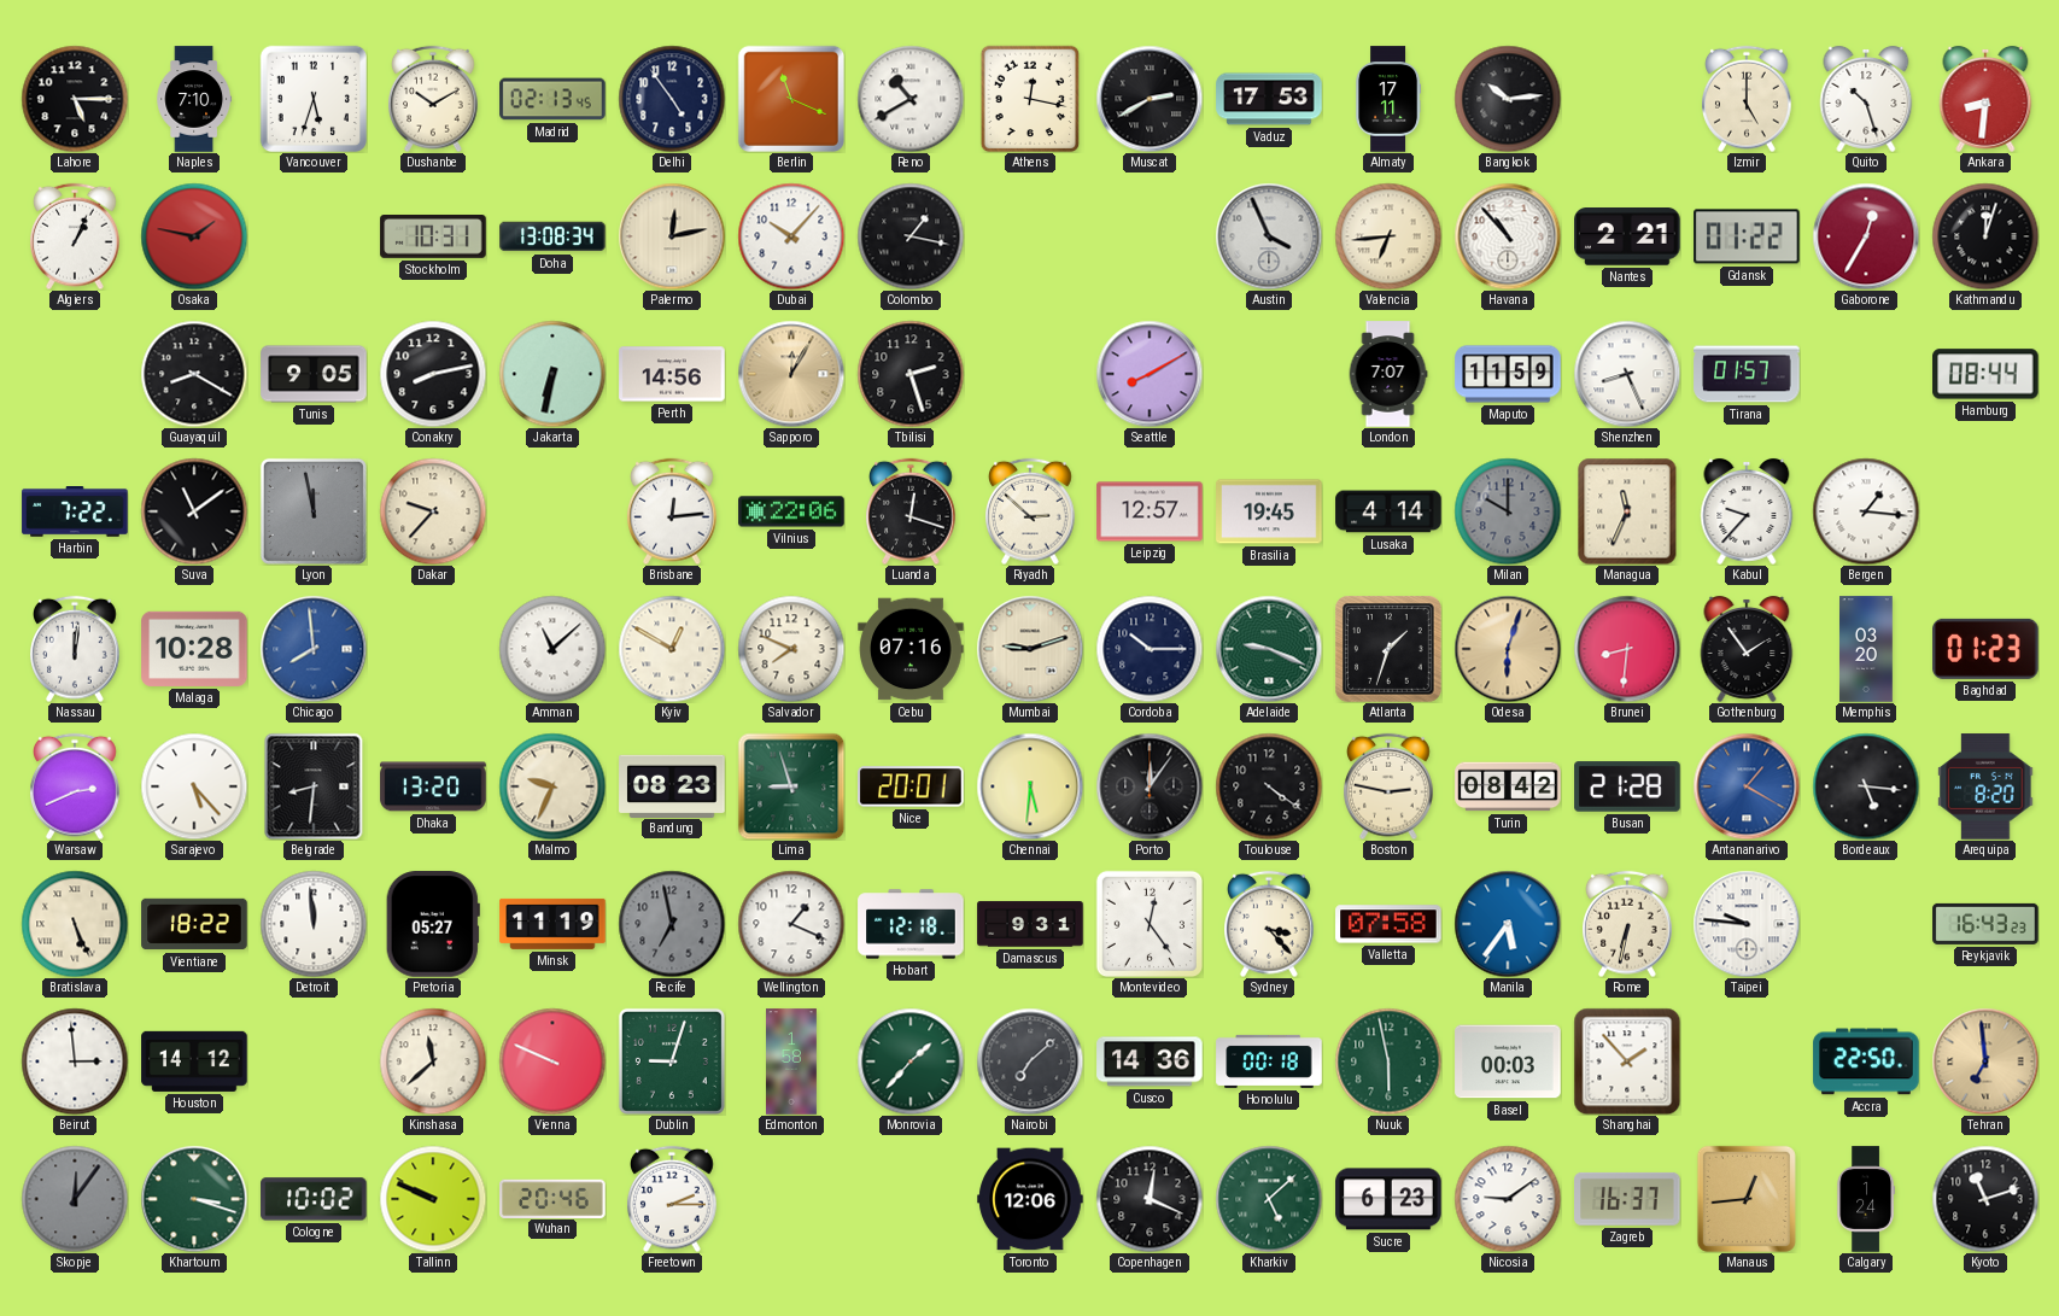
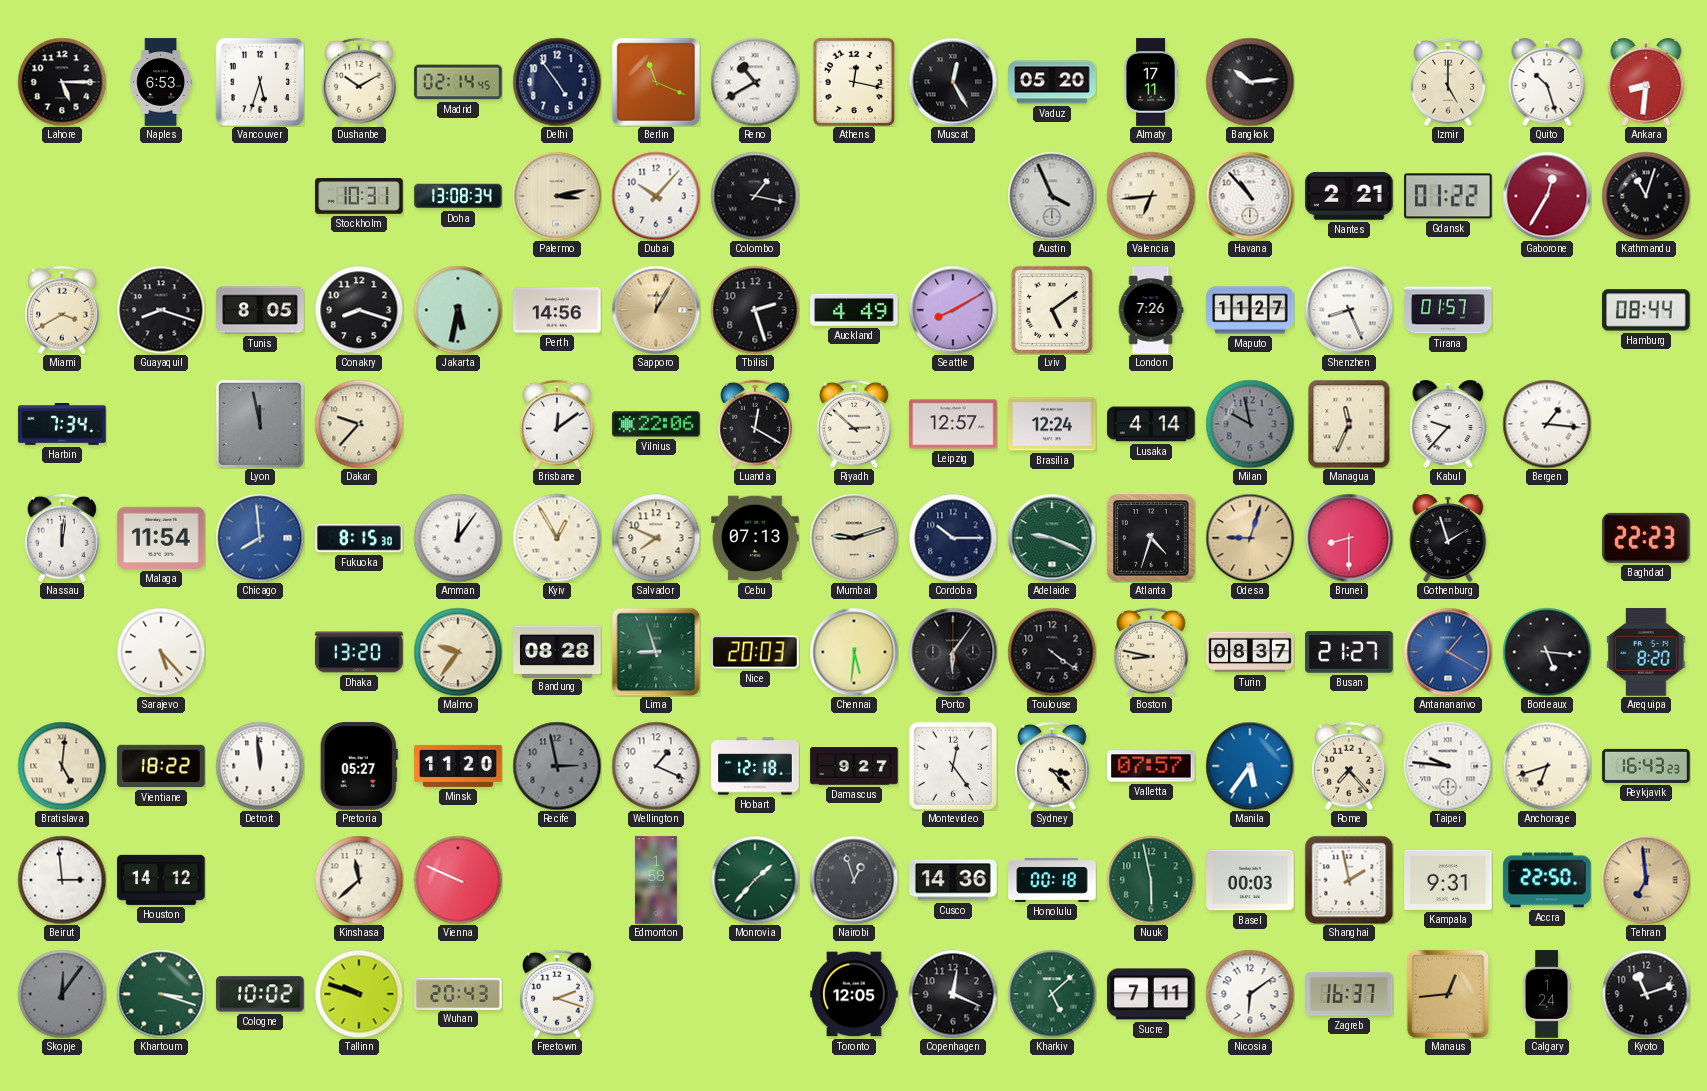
Naples: 7:10 -> 6:53
Madrid: 02:13 -> 02:14
Muscat: 2:40 -> 12:25
Vaduz: 17:53 -> 05:20
Algiers: 1:04 -> none
Osaka: 1:47 -> none
Palermo: 12:13 -> 3:13
Kathmandu: 12:03 -> 11:03
Miami: none -> 3:40
Guayaquil: 8:20 -> 8:18
Tunis: 9:05 -> 8:05
Conakry: 8:13 -> 8:18
Jakarta: 6:32 -> 5:32
Auckland: none -> 4:49
Lviv: none -> 5:09
London: 7:07 -> 7:26
Maputo: 11:59 -> 11:27
Harbin: 7:22 -> 7:34
Suva: 11:09 -> none
Brisbane: 12:14 -> 12:09
Luanda: 12:18 -> 12:20
Brasilia: 19:45 -> 12:24
Milan: 10:00 -> 9:58
Malaga: 10:28 -> 11:54
Fukuoka: none -> 8:15
Amman: 11:08 -> 12:06
Kyiv: 12:50 -> 12:55
Cebu: 07:16 -> 07:13
Atlanta: 1:33 -> 4:33
Odesa: 6:03 -> 9:03
Brunei: 8:31 -> 8:30
Gothenburg: 1:54 -> 1:57
Memphis: 03:20 -> none
Baghdad: 01:23 -> 22:23
Warsaw: 2:41 -> none
Belgrade: 8:31 -> none
Malmo: 9:34 -> 9:36
Bandung: 08:23 -> 08:28
Nice: 20:01 -> 20:03
Porto: 12:06 -> 6:06
Boston: 2:47 -> 8:47
Turin: 08:42 -> 08:37
Busan: 21:28 -> 21:27
Bratislava: 5:26 -> 5:01
Minsk: 11:19 -> 11:20
Recife: 6:58 -> 2:58
Damascus: 9:31 -> 9:27
Valletta: 07:58 -> 07:57
Rome: 6:32 -> 7:23
Anchorage: none -> 6:42
Dublin: 9:03 -> none
Nairobi: 7:08 -> 12:57
Shanghai: 1:53 -> 1:58
Kampala: none -> 9:31
Tallinn: 9:49 -> 9:48
Wuhan: 20:46 -> 20:43
Freetown: 2:15 -> 2:18
Toronto: 12:06 -> 12:05
Sucre: 6:23 -> 7:11
Nicosia: 9:09 -> 6:09
